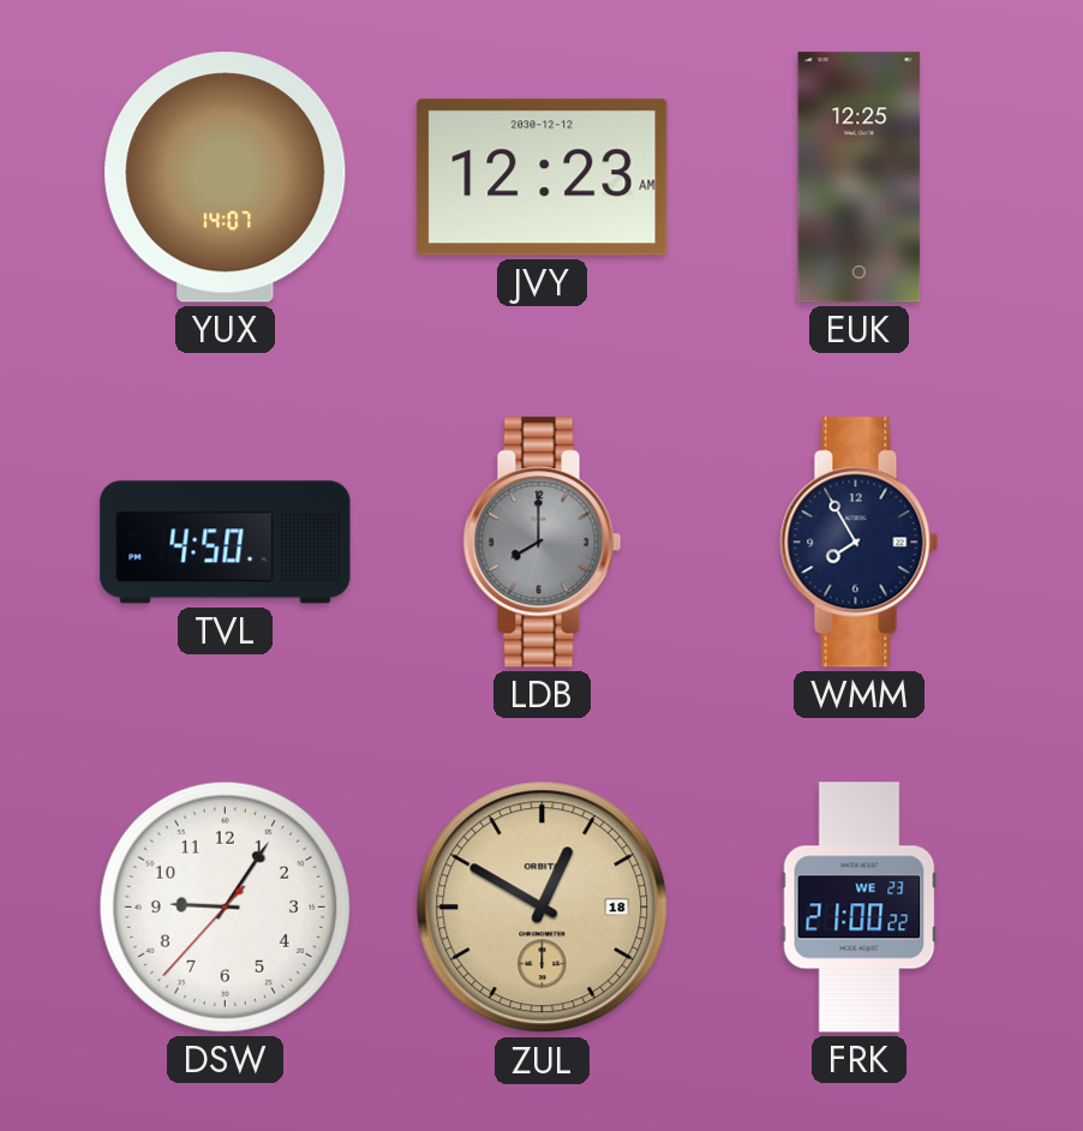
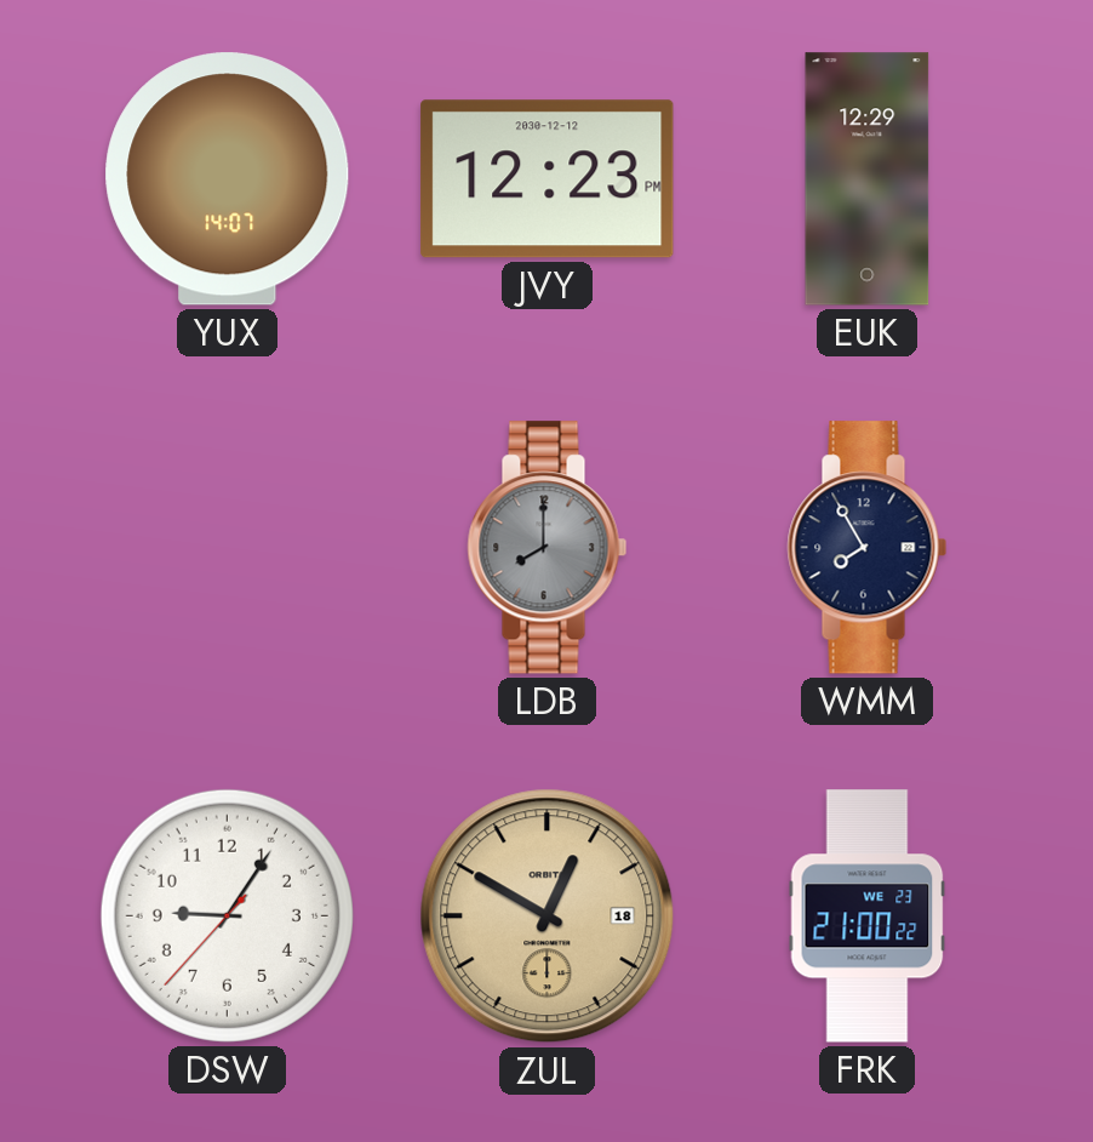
JVY: 12:23 AM -> 12:23 PM
EUK: 12:25 -> 12:29
TVL: 4:50 -> none
